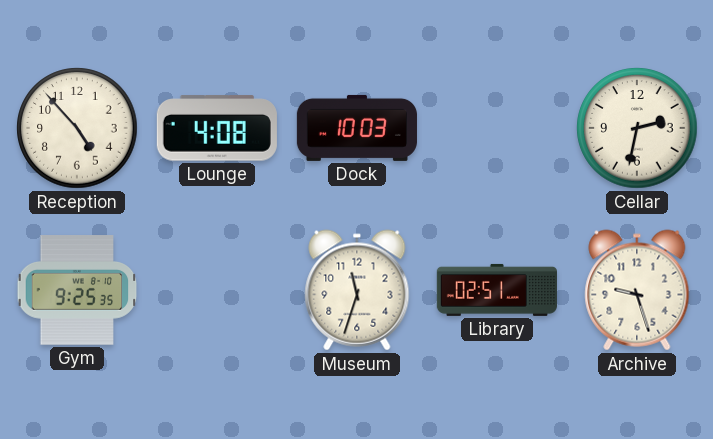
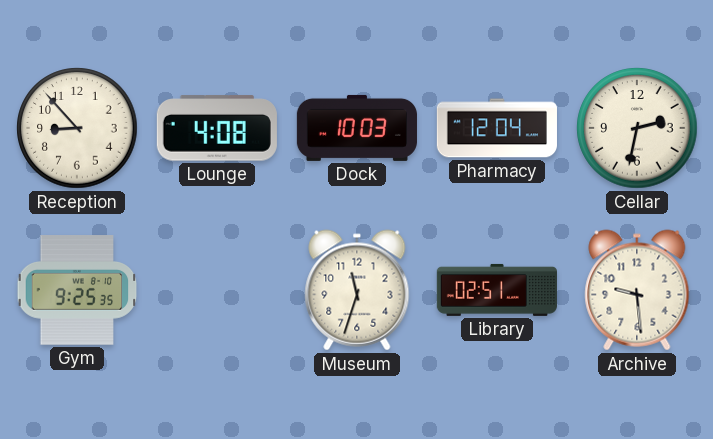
Reception: 4:53 -> 8:53
Pharmacy: none -> 12:04
Archive: 9:27 -> 9:29
